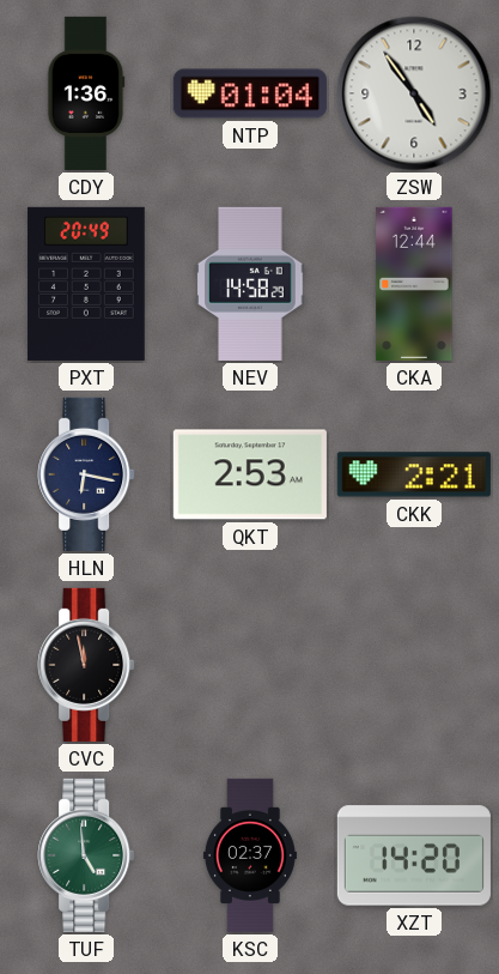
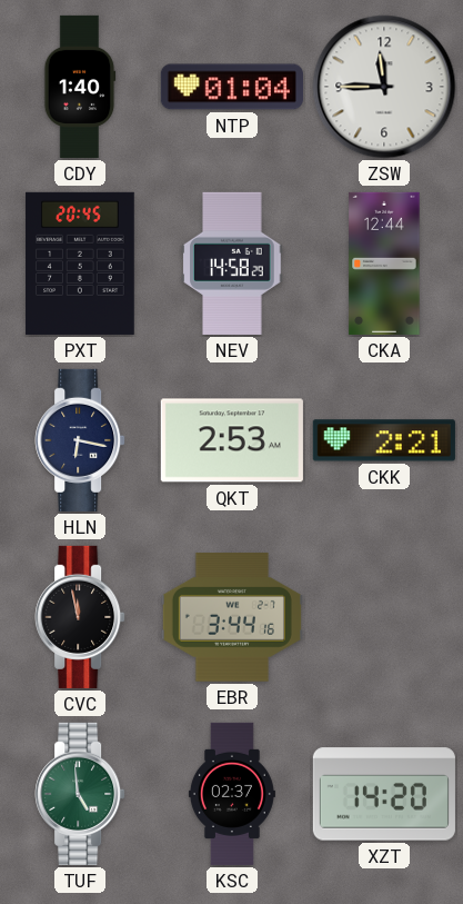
CDY: 1:36 -> 1:40
ZSW: 4:54 -> 11:45
PXT: 20:49 -> 20:45
EBR: none -> 3:44
